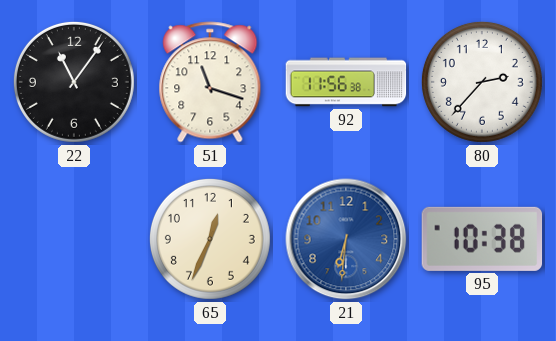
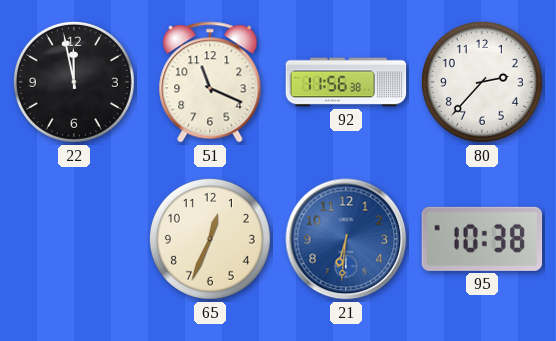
22: 11:06 -> 11:58
51: 11:18 -> 11:19
